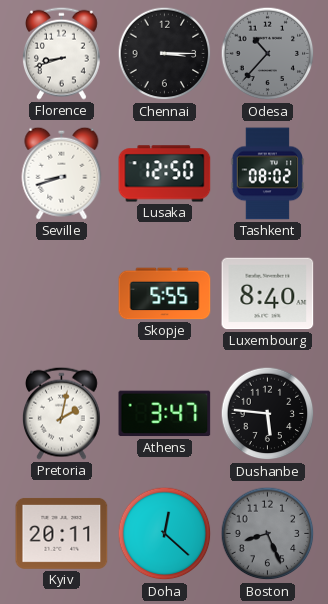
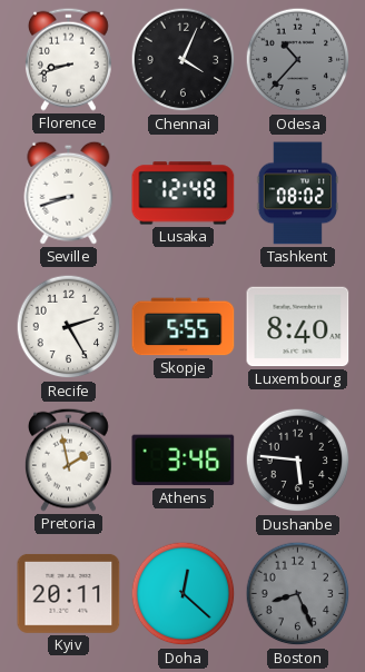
Chennai: 3:15 -> 4:04
Lusaka: 12:50 -> 12:48
Recife: none -> 2:25
Pretoria: 2:02 -> 1:58
Athens: 3:47 -> 3:46
